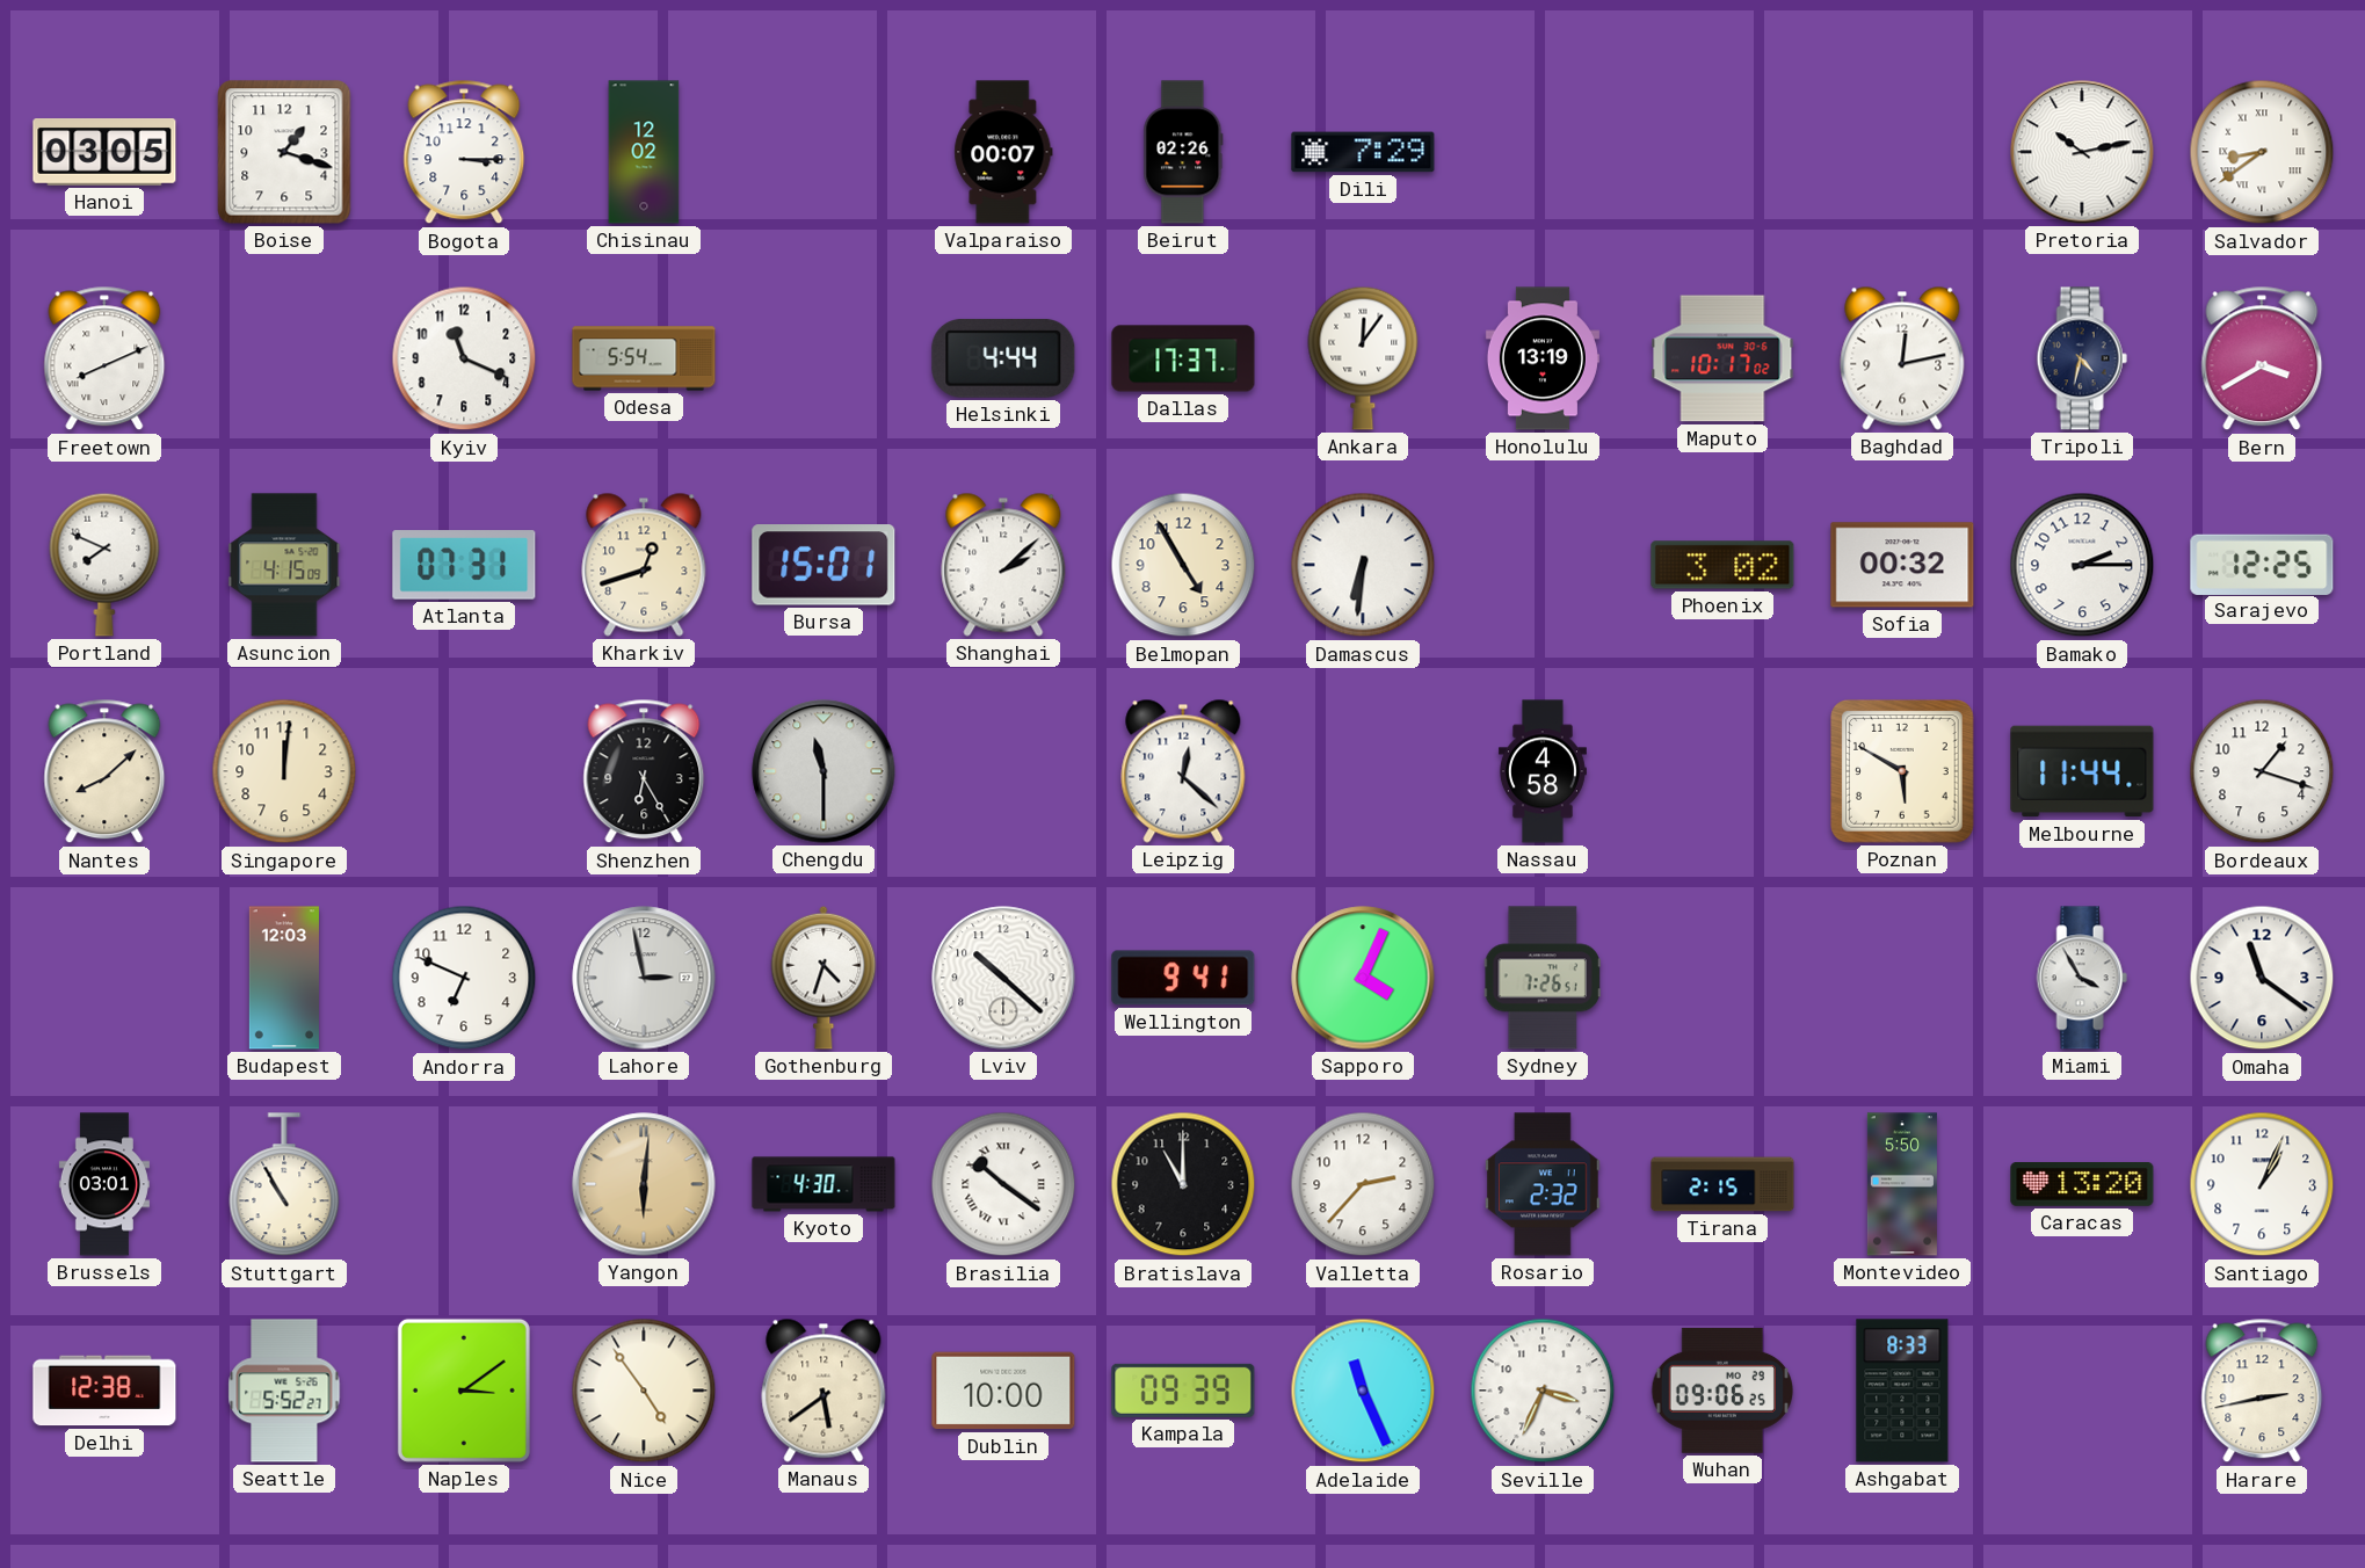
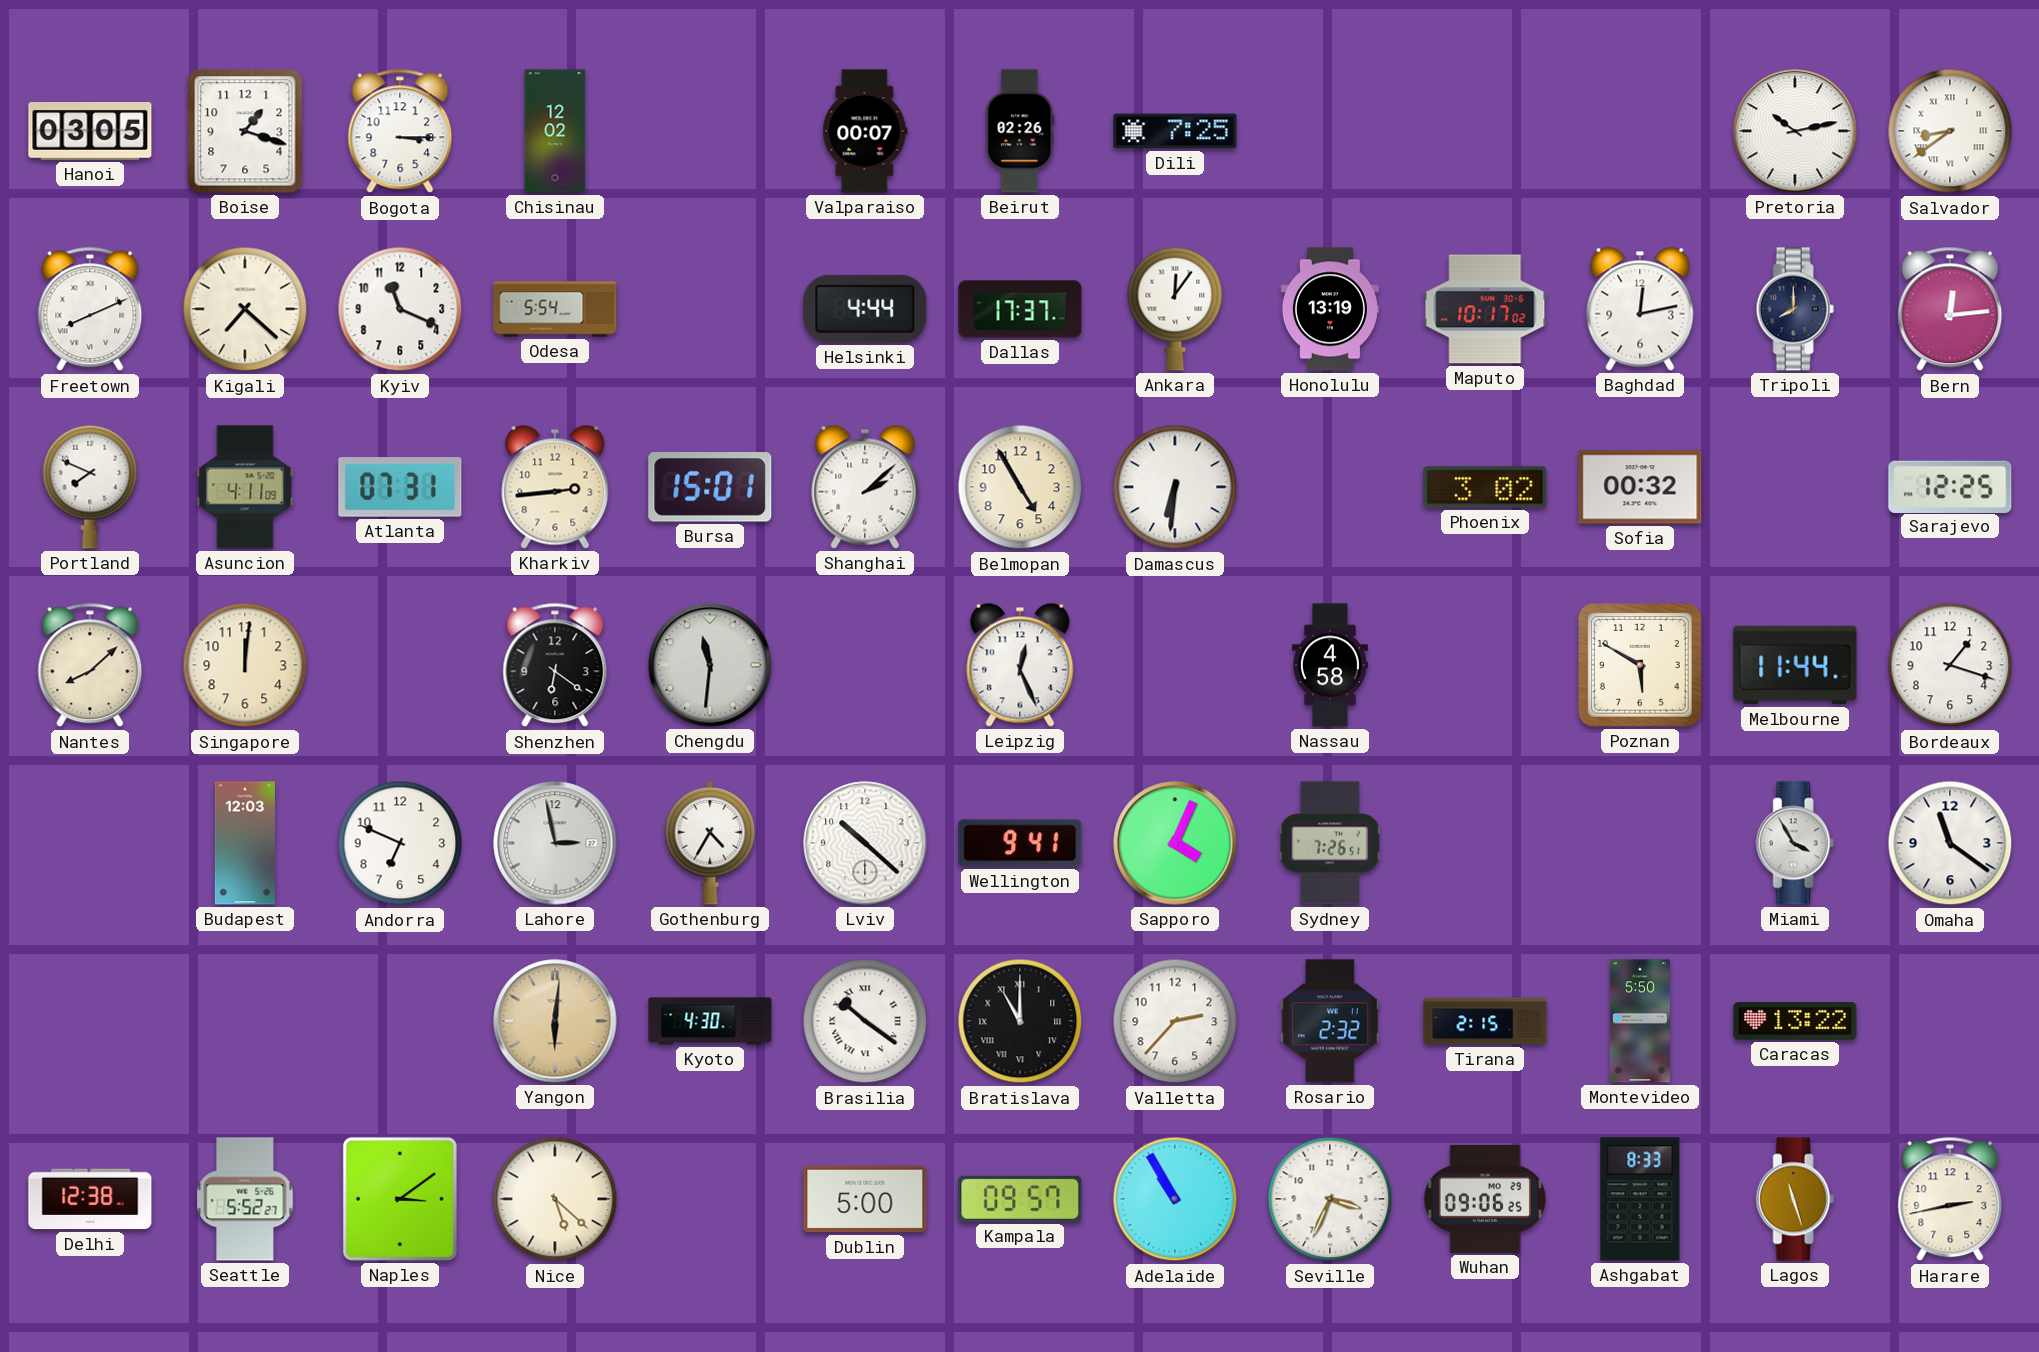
Dili: 7:29 -> 7:25
Kigali: none -> 7:22
Tripoli: 4:32 -> 8:00
Bern: 3:40 -> 12:14
Asuncion: 4:15 -> 4:11
Kharkiv: 12:42 -> 2:44
Bamako: 2:15 -> none
Shenzhen: 6:25 -> 6:21
Chengdu: 11:30 -> 11:31
Leipzig: 12:22 -> 12:26
Gothenburg: 4:33 -> 4:35
Brussels: 03:01 -> none
Stuttgart: 10:55 -> none
Bratislava numerals: Arabic -> Roman
Caracas: 13:20 -> 13:22
Santiago: 1:04 -> none
Nice: 4:54 -> 5:22
Manaus: 5:39 -> none
Dublin: 10:00 -> 5:00
Kampala: 09:39 -> 09:57
Adelaide: 11:26 -> 10:55
Lagos: none -> 11:27
